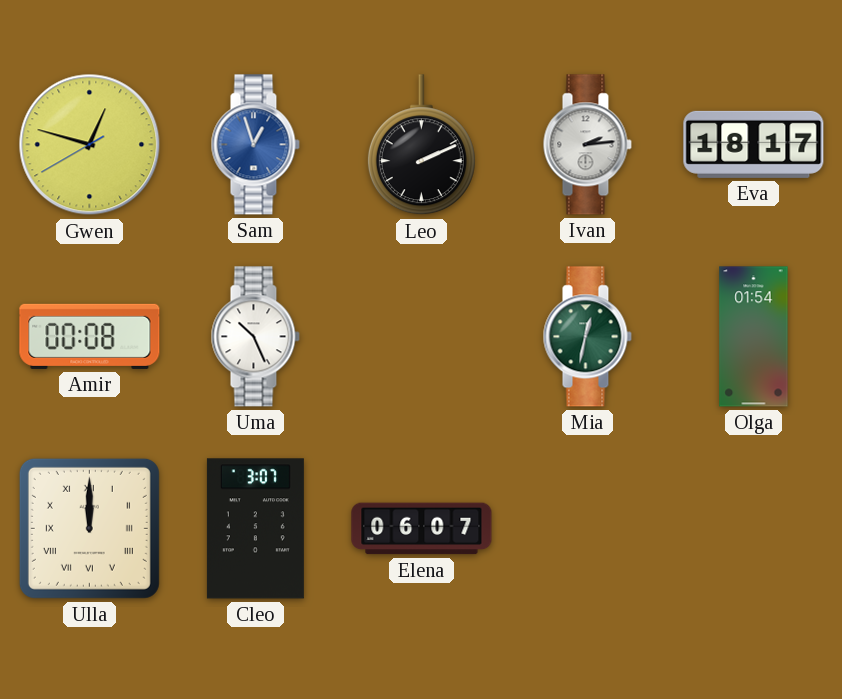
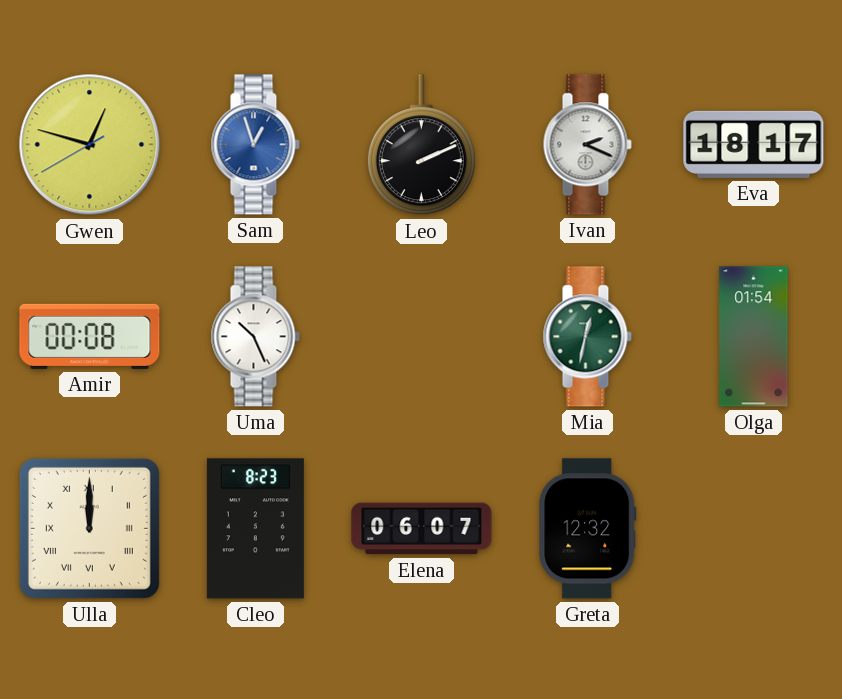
Ivan: 2:14 -> 2:19
Cleo: 3:07 -> 8:23
Greta: none -> 12:32
